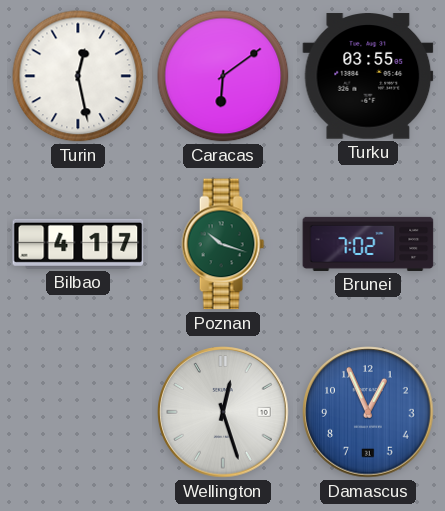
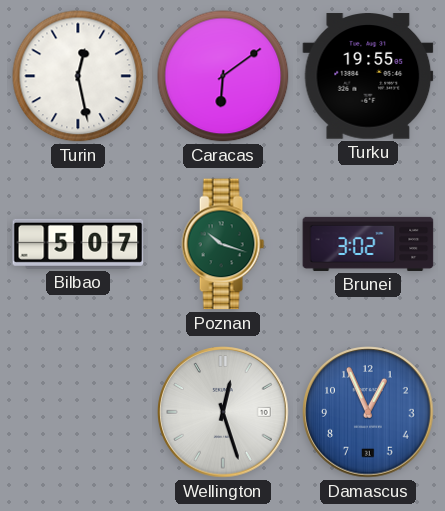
Turku: 03:55 -> 19:55
Bilbao: 4:17 -> 5:07
Brunei: 7:02 -> 3:02
